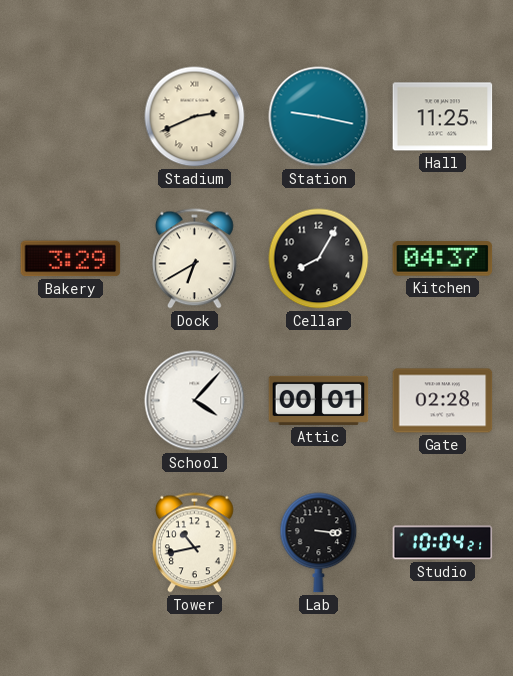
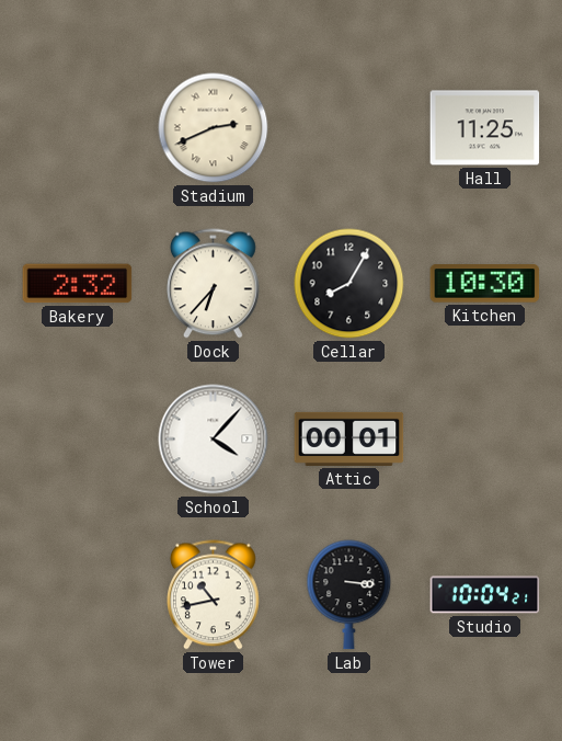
Station: 9:17 -> none
Bakery: 3:29 -> 2:32
Dock: 6:40 -> 6:37
Kitchen: 04:37 -> 10:30
Gate: 02:28 -> none
